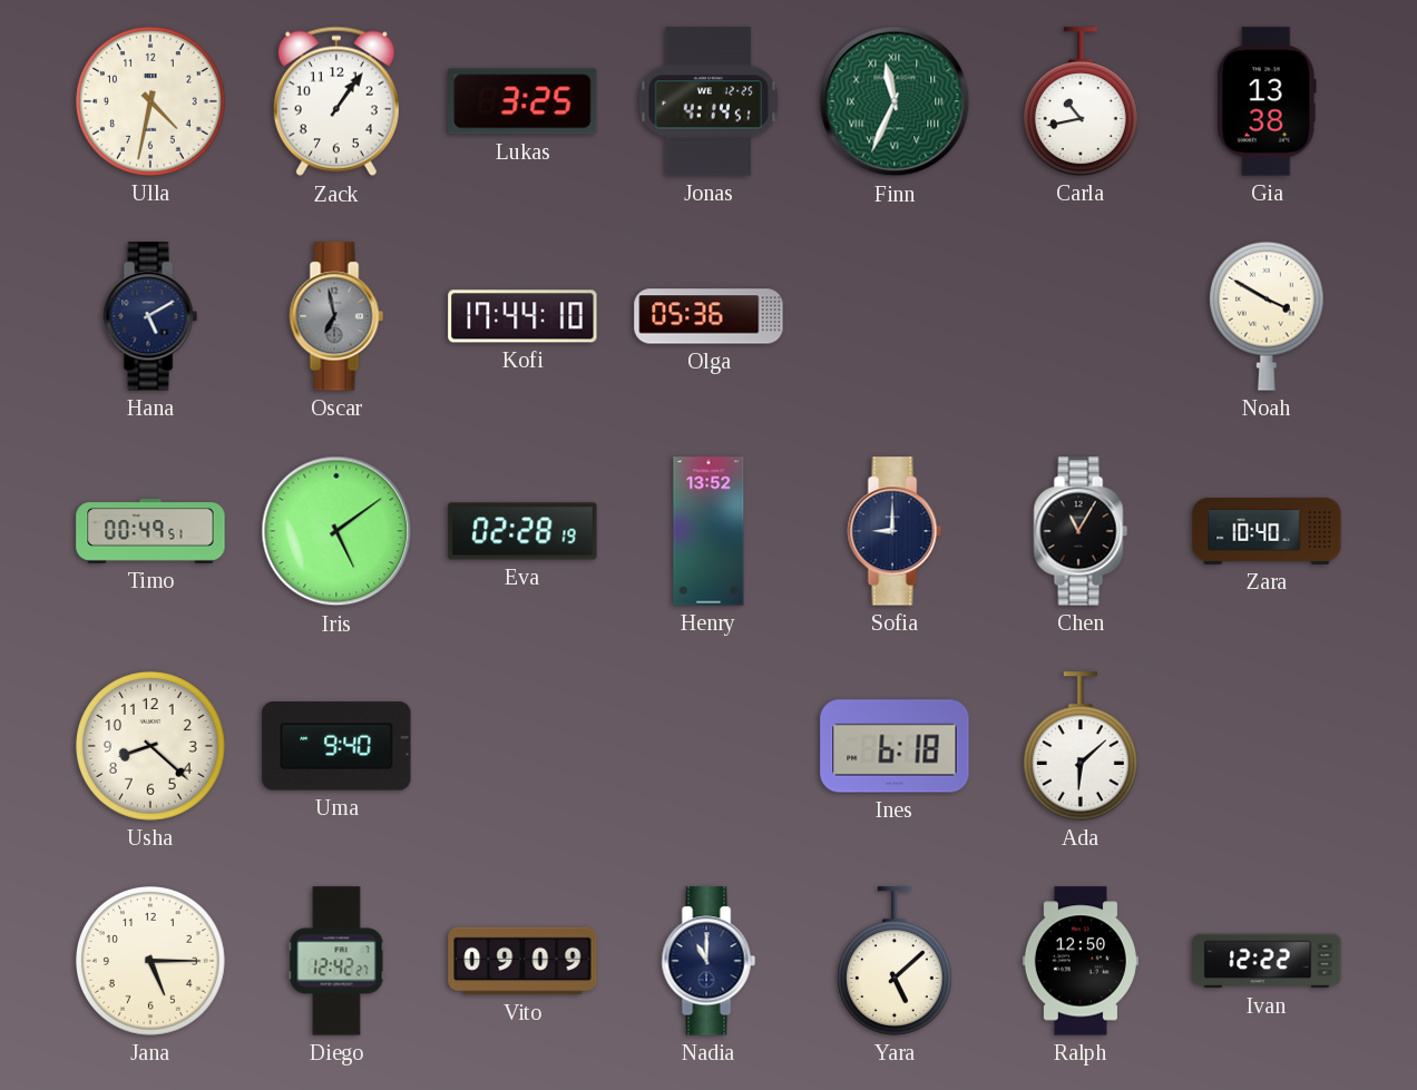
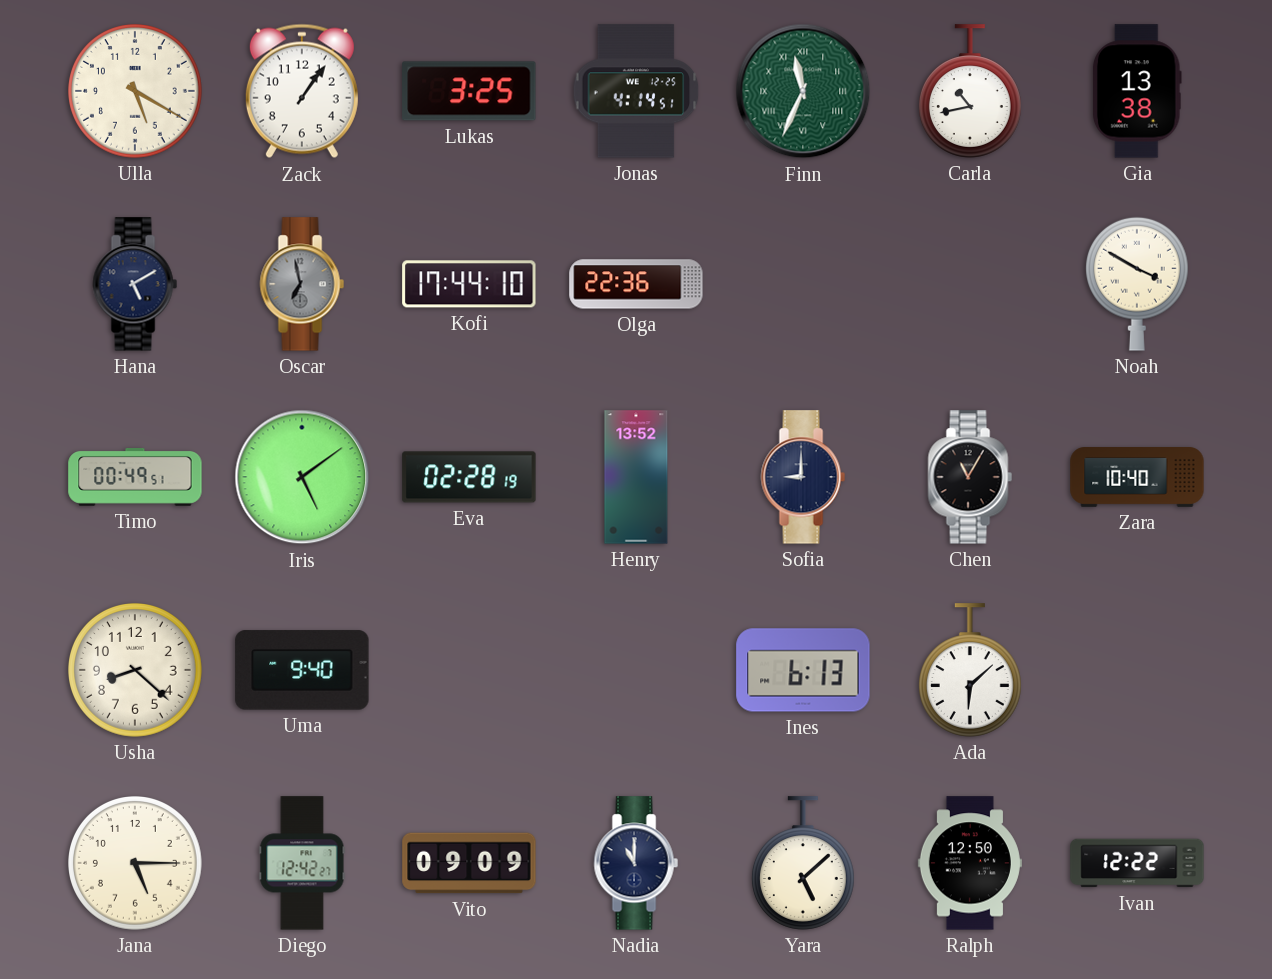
Ulla: 4:32 -> 5:20
Olga: 05:36 -> 22:36
Ines: 6:18 -> 6:13
